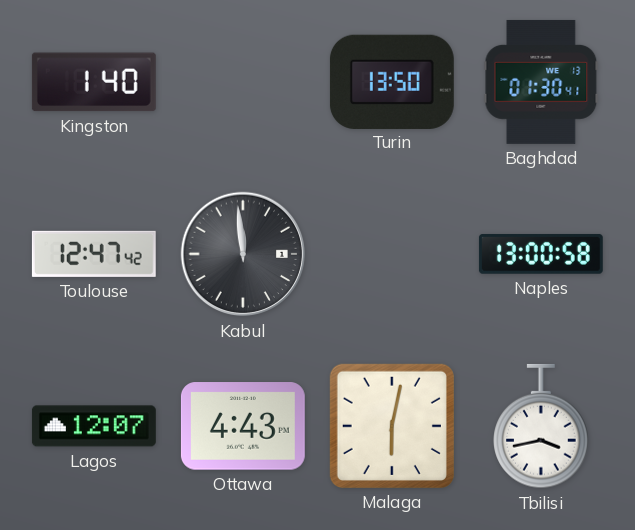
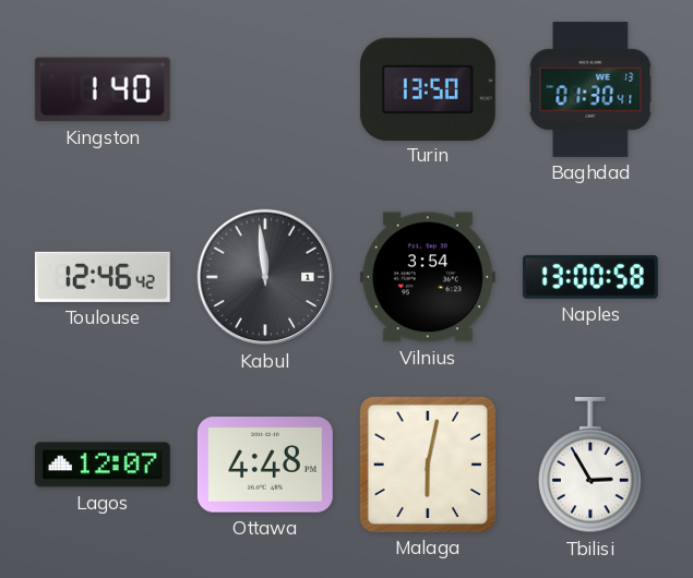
Toulouse: 12:47 -> 12:46
Vilnius: none -> 3:54
Ottawa: 4:43 -> 4:48
Tbilisi: 3:43 -> 2:55
